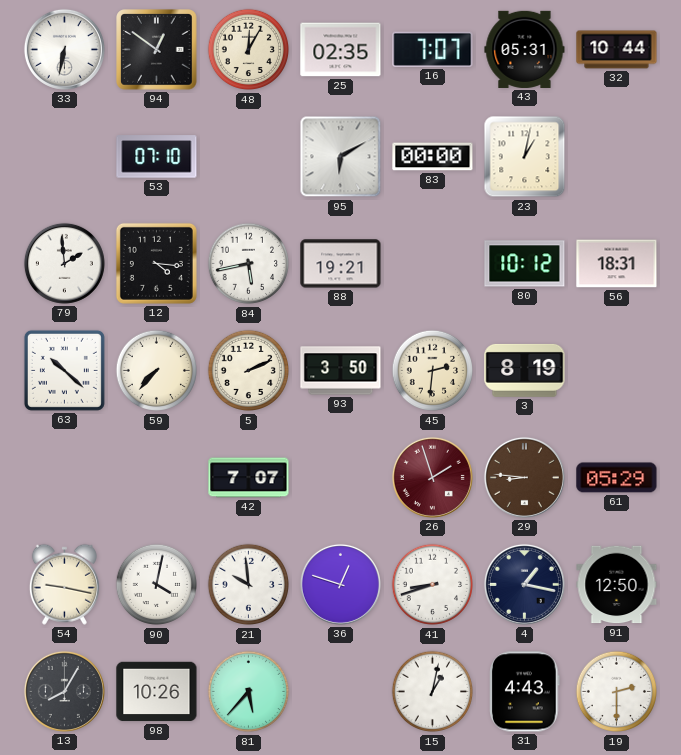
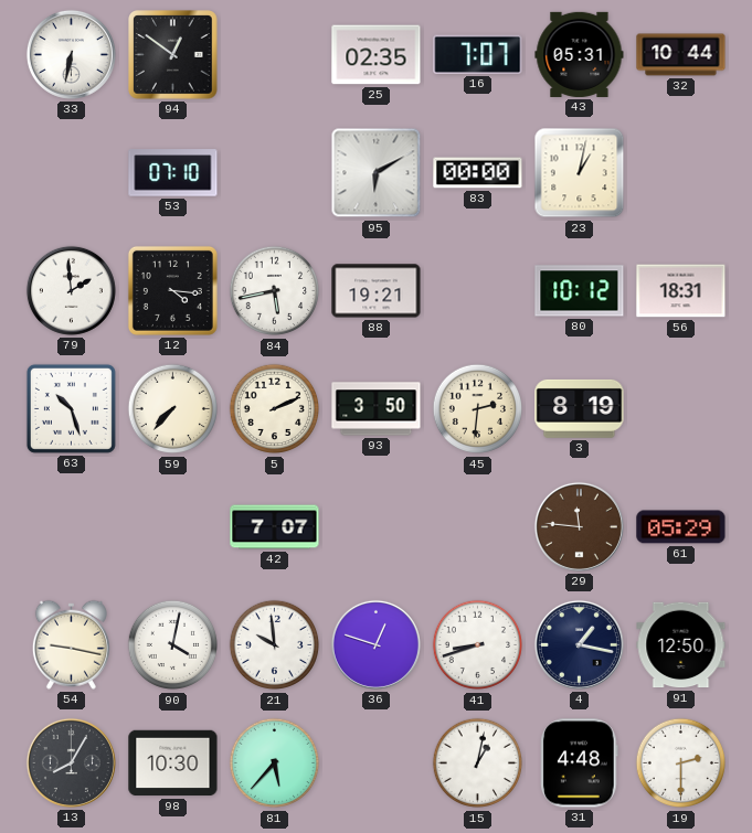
48: 12:05 -> none
63: 10:22 -> 10:27
26: 1:57 -> none
29: 8:46 -> 11:46
98: 10:26 -> 10:30
31: 4:43 -> 4:48
